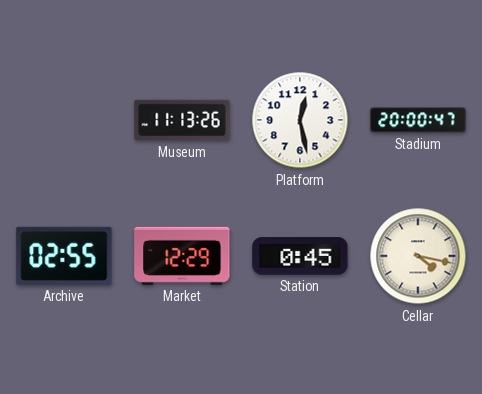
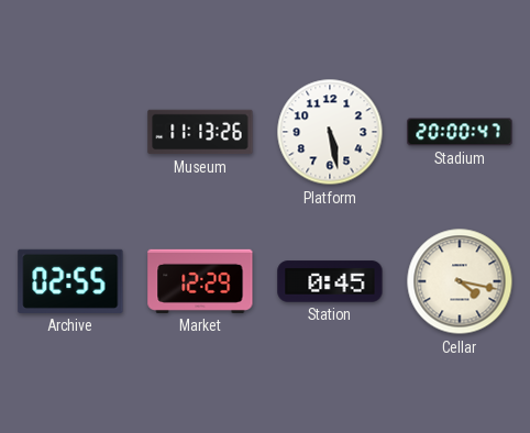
Platform: 12:28 -> 5:28
